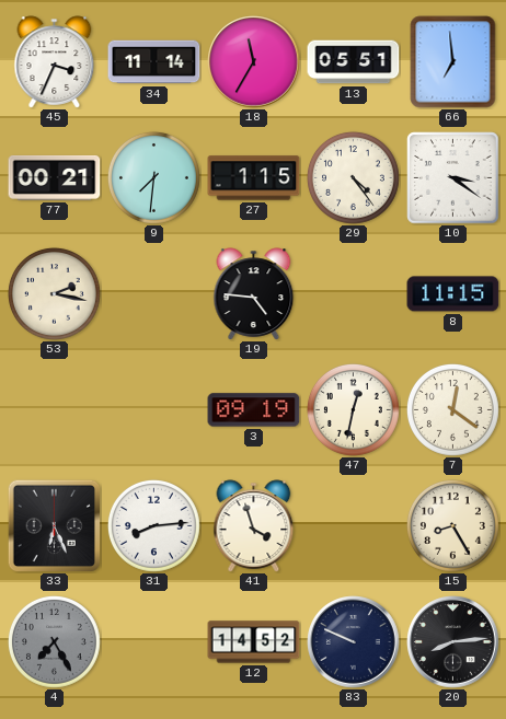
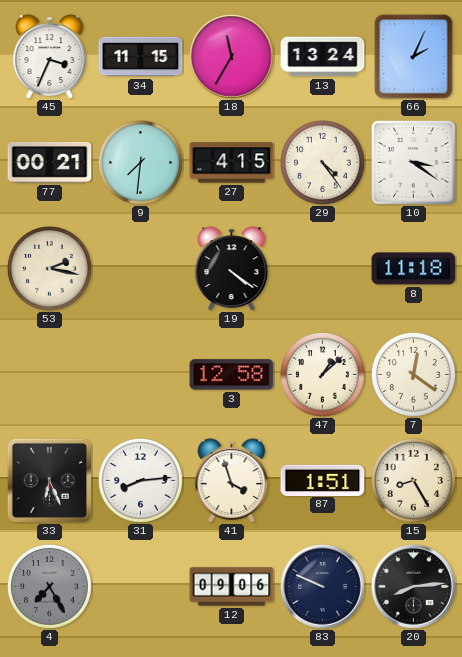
34: 11:14 -> 11:15
13: 05:51 -> 13:24
66: 6:59 -> 2:04
27: 1:15 -> 4:15
19: 4:46 -> 4:21
8: 11:15 -> 11:18
3: 09:19 -> 12:58
47: 12:32 -> 1:08
87: none -> 1:51
12: 14:52 -> 09:06
